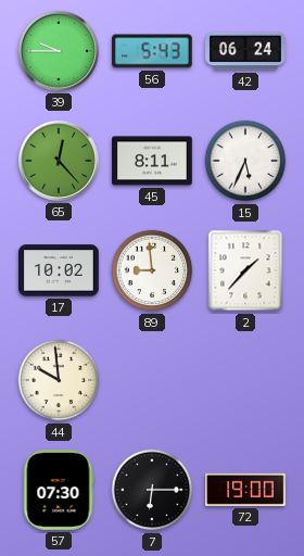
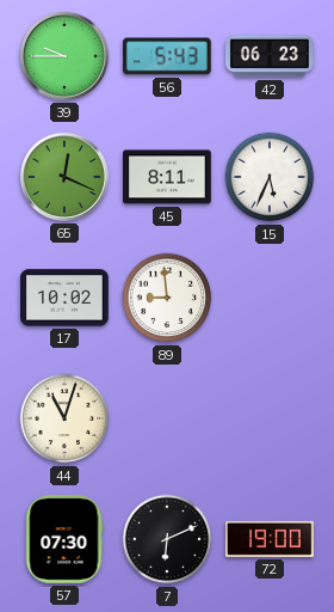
42: 06:24 -> 06:23
65: 12:23 -> 12:19
2: 1:37 -> none
44: 9:59 -> 11:03
7: 6:15 -> 6:11
